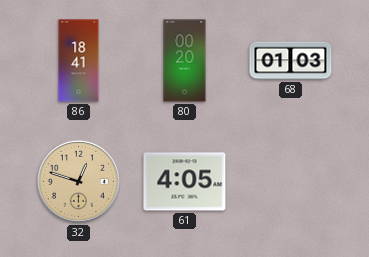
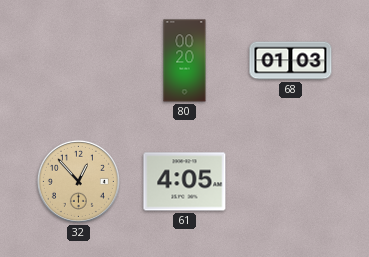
86: 18:41 -> none
32: 12:48 -> 12:53
